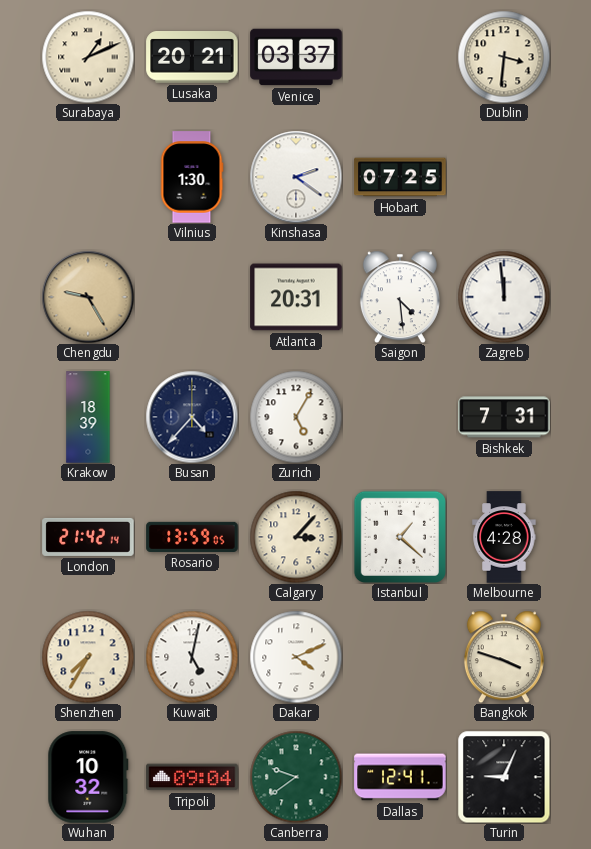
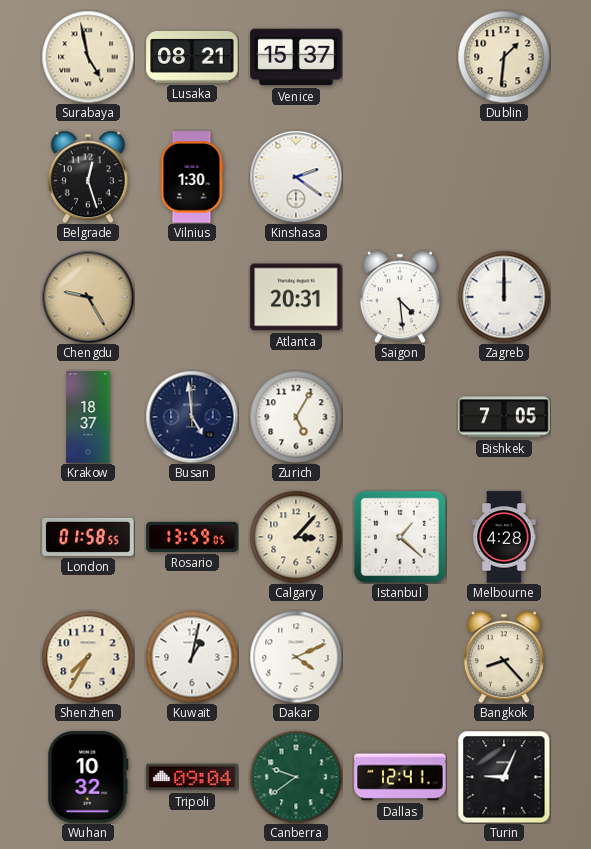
Surabaya: 1:11 -> 4:58
Lusaka: 20:21 -> 08:21
Venice: 03:37 -> 15:37
Dublin: 3:31 -> 1:31
Belgrade: none -> 12:27
Hobart: 07:25 -> none
Zagreb: 11:59 -> 12:00
Krakow: 18:39 -> 18:37
Busan: 4:37 -> 4:59
Bishkek: 7:31 -> 7:05
London: 21:42 -> 01:58
Kuwait: 5:02 -> 1:02
Bangkok: 3:48 -> 8:23
